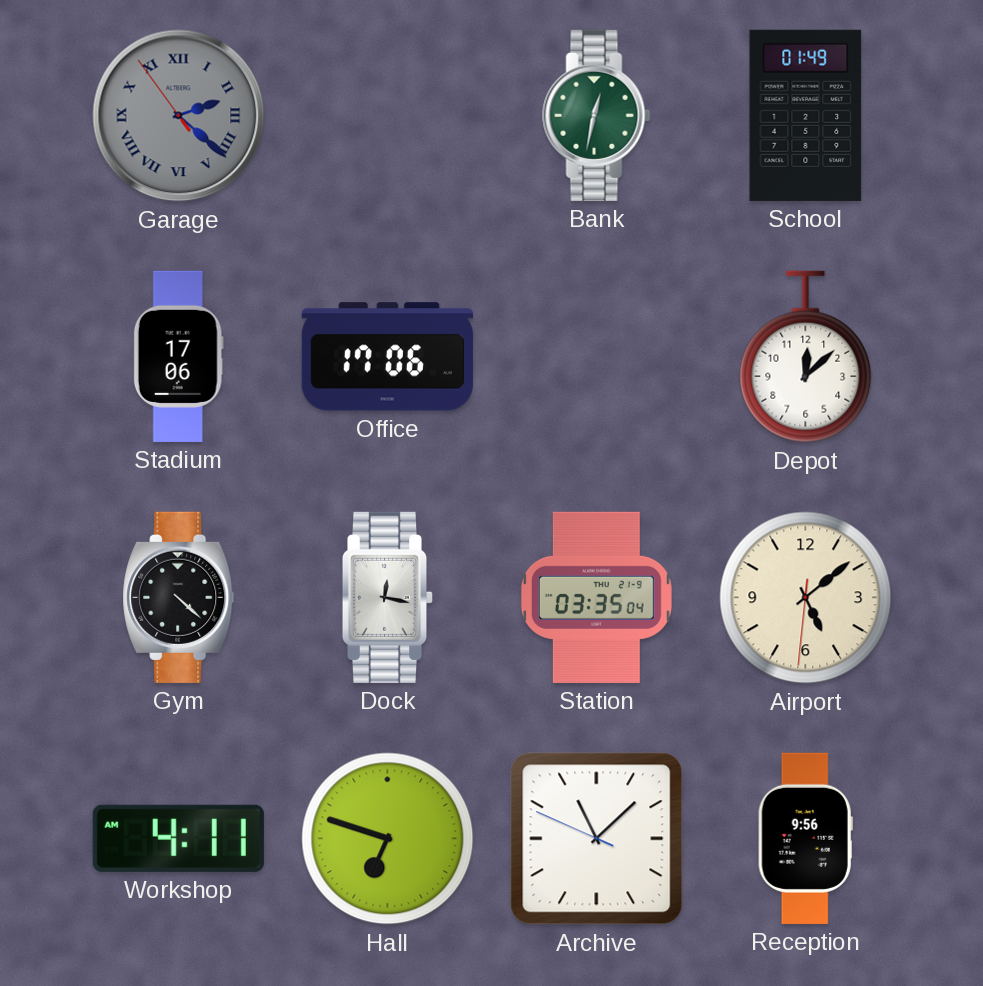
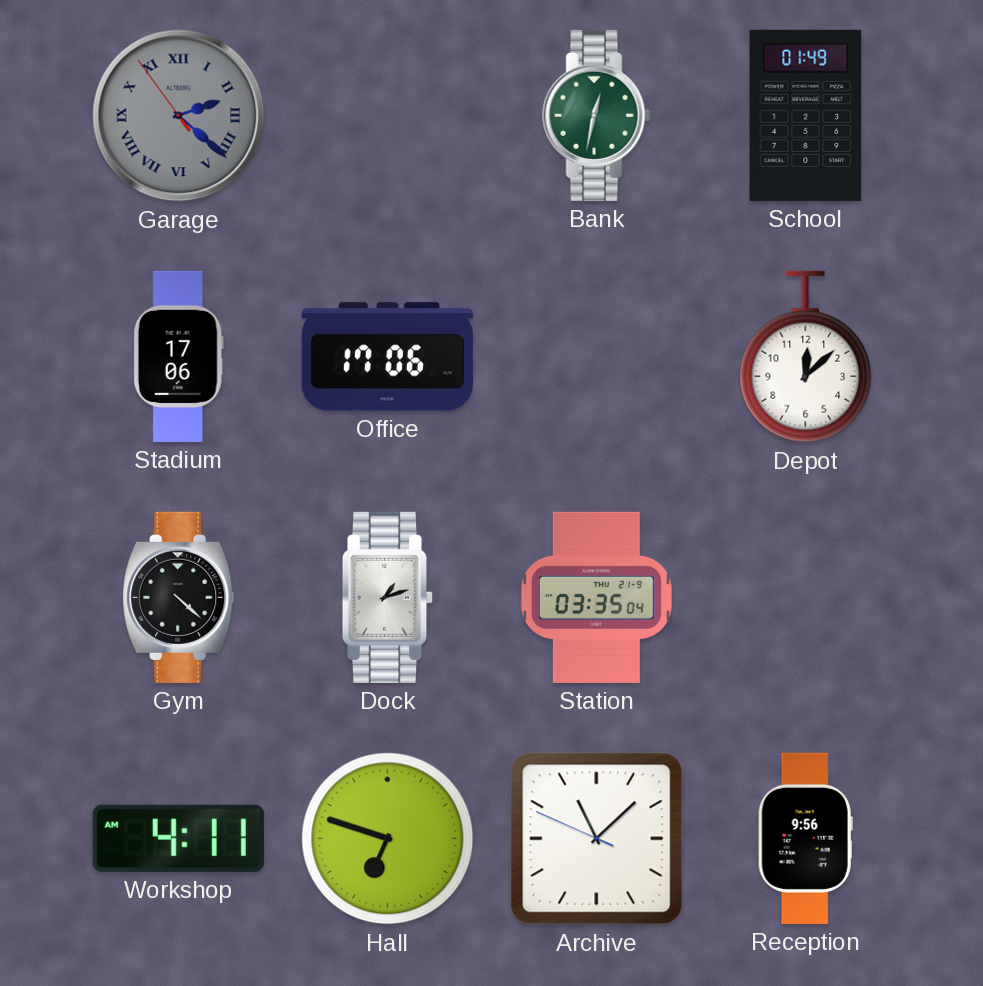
Dock: 12:17 -> 1:12
Airport: 5:08 -> none
